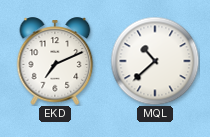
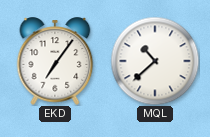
EKD: 7:11 -> 7:06
